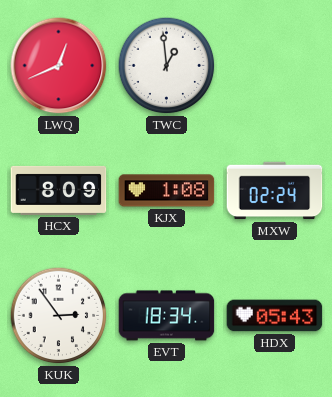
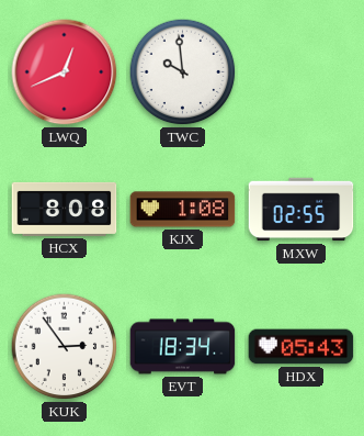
TWC: 12:59 -> 9:59
HCX: 8:09 -> 8:08
MXW: 02:24 -> 02:55
